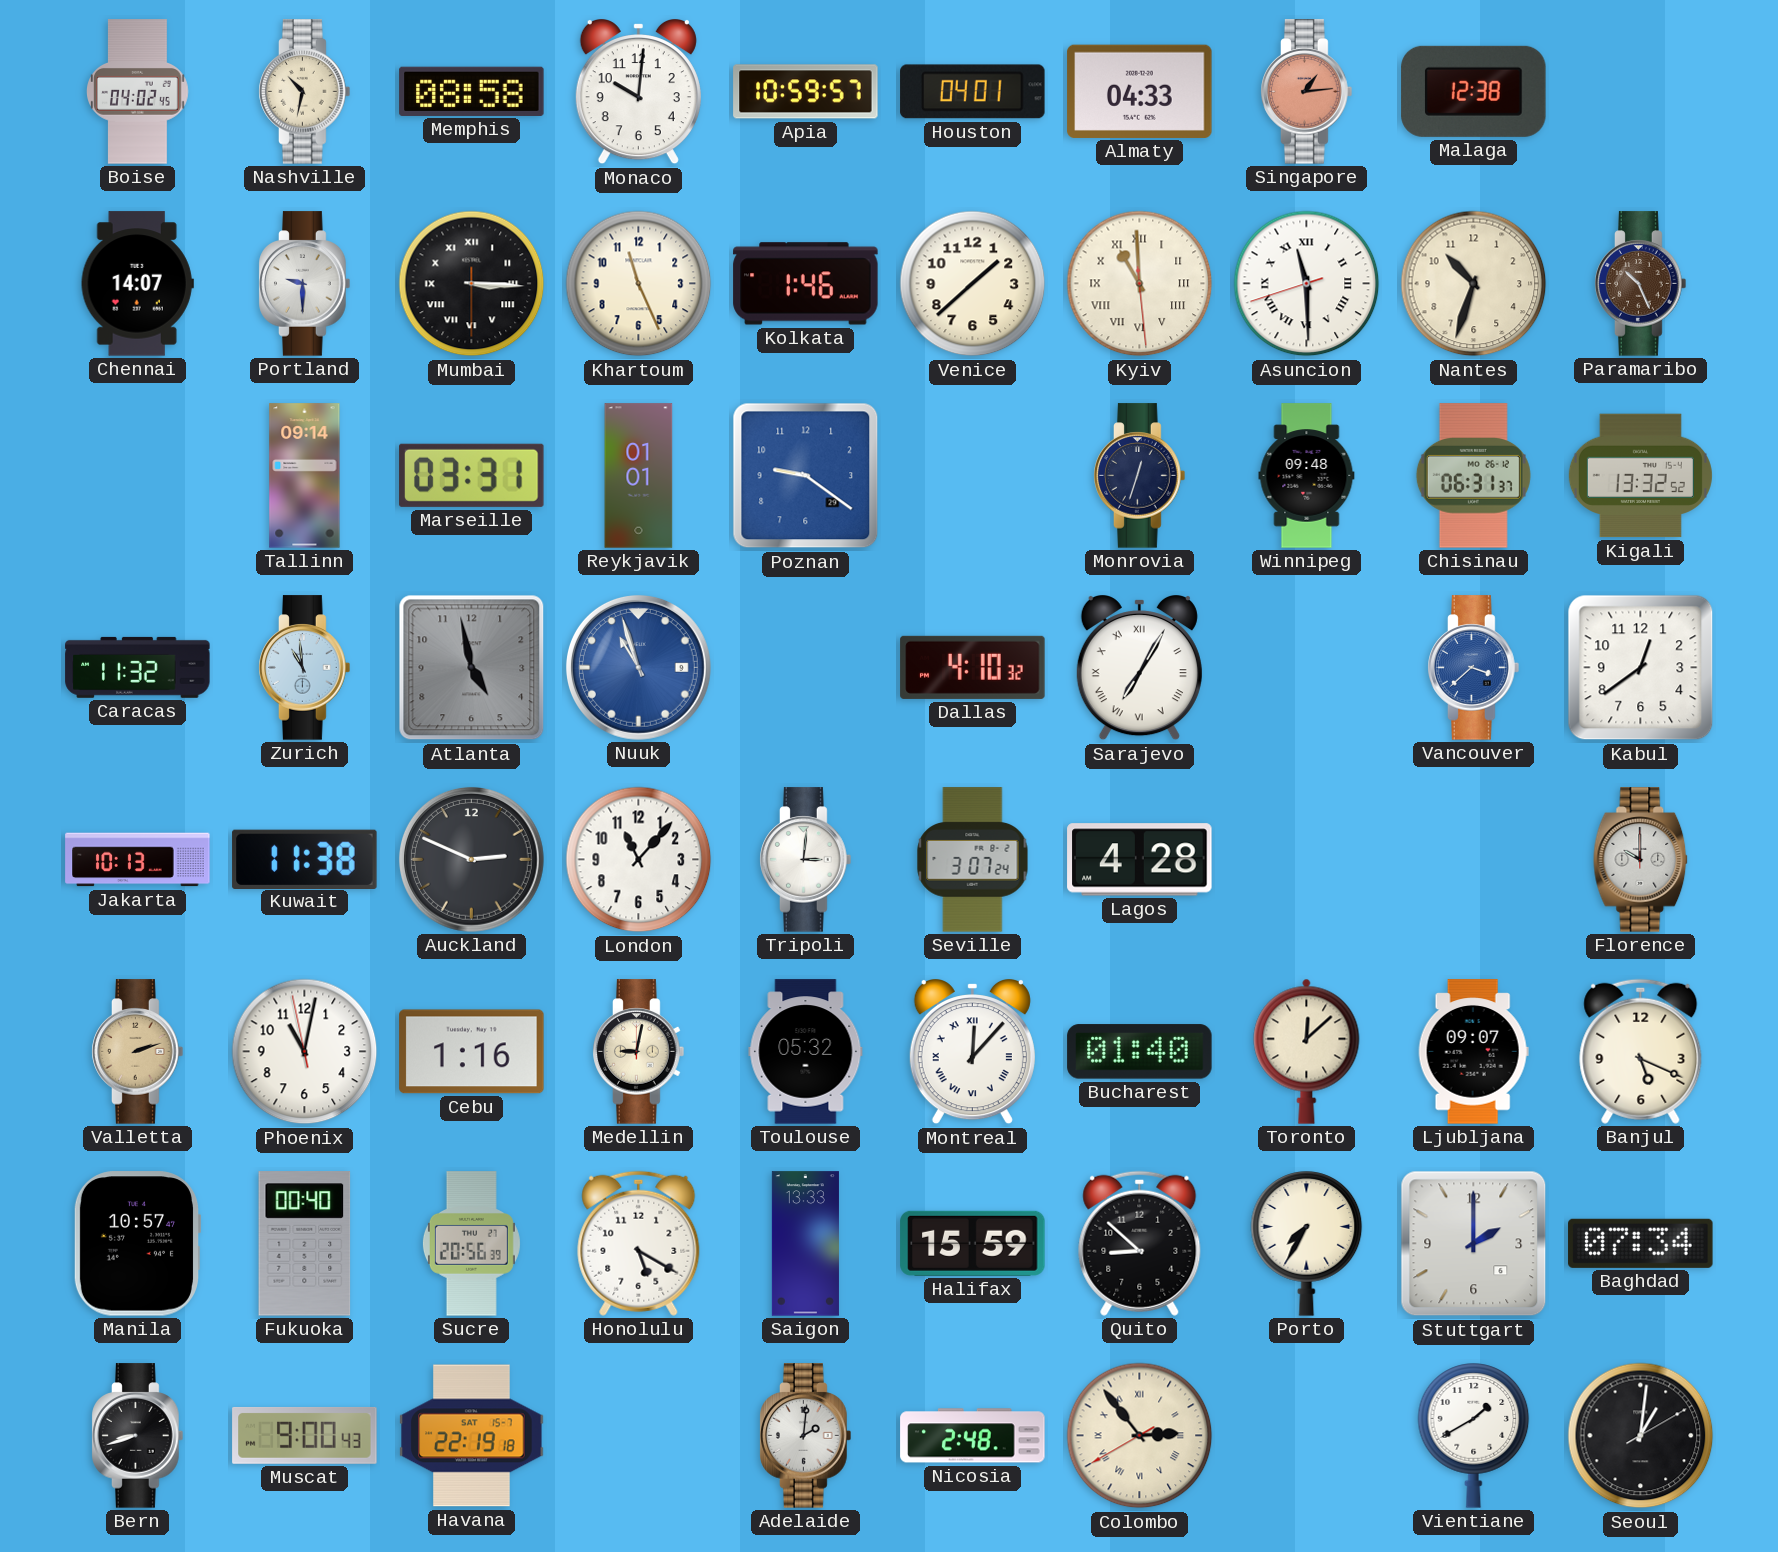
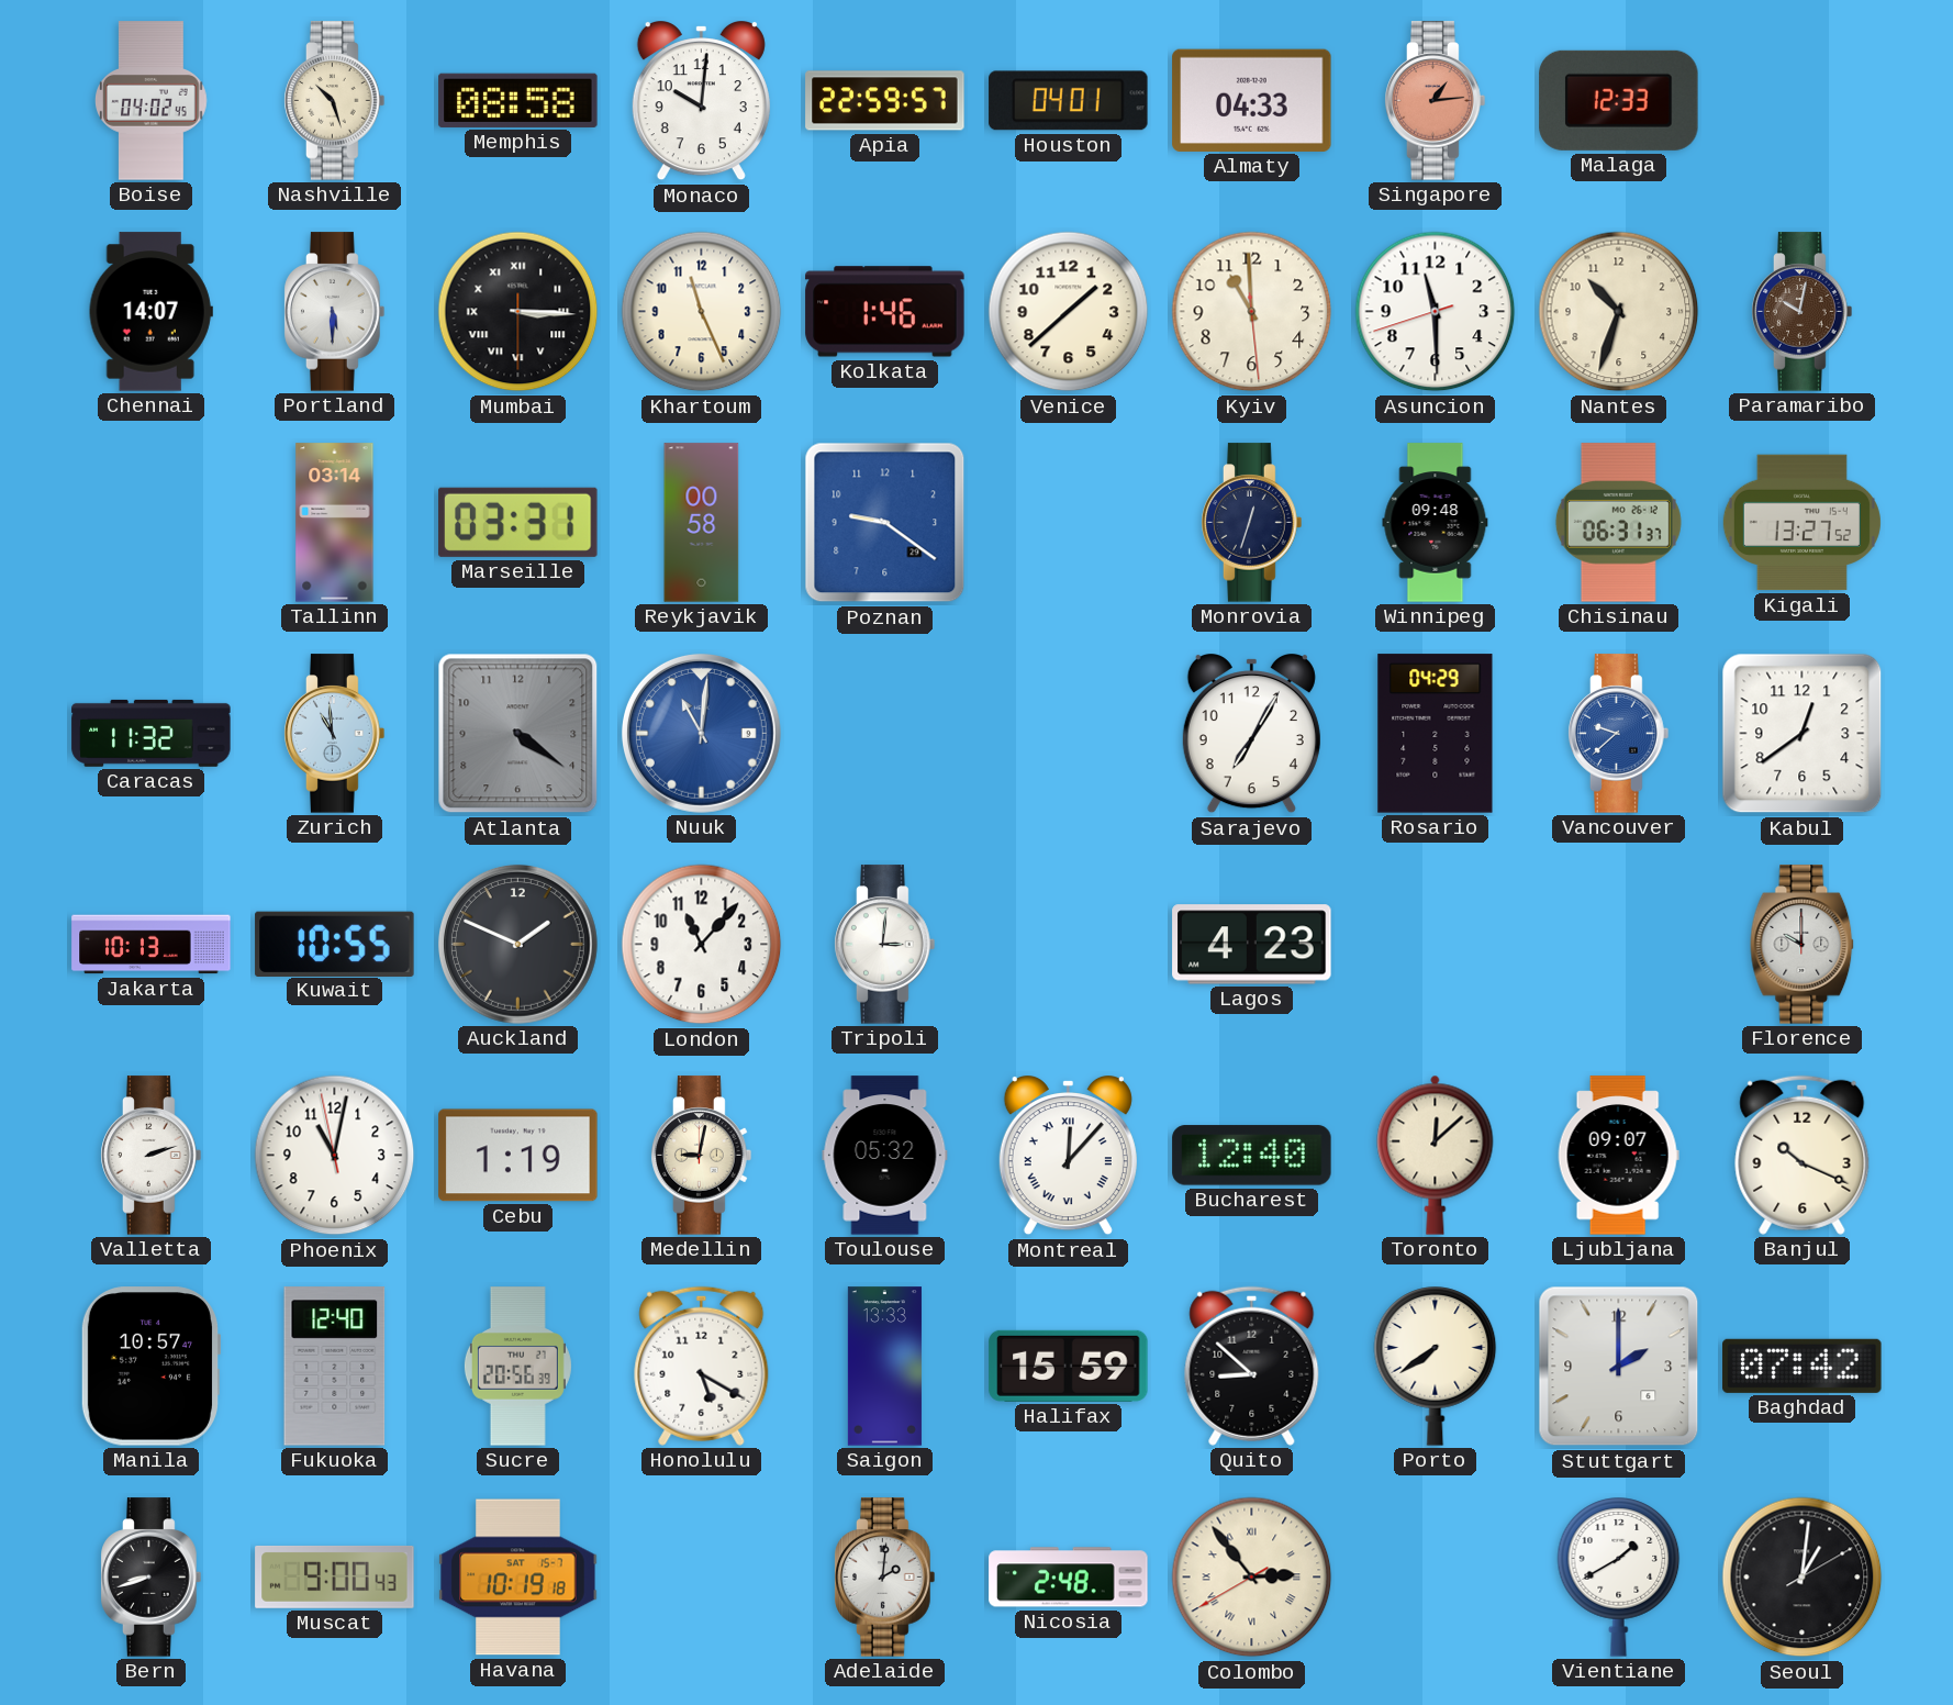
Nashville: 10:32 -> 10:27
Apia: 10:59 -> 22:59
Malaga: 12:38 -> 12:33
Portland: 9:30 -> 5:30
Kyiv numerals: Roman -> Arabic
Asuncion numerals: Roman -> Arabic
Paramaribo: 10:26 -> 10:02
Tallinn: 09:14 -> 03:14
Reykjavik: 01:01 -> 00:58
Kigali: 13:32 -> 13:27
Atlanta: 4:58 -> 4:21
Nuuk: 10:57 -> 11:01
Dallas: 4:10 -> none
Sarajevo numerals: Roman -> Arabic
Rosario: none -> 04:29
Vancouver: 3:38 -> 9:38
Kuwait: 11:38 -> 10:55
Auckland: 2:49 -> 1:49
Seville: 3:07 -> none
Lagos: 4:28 -> 4:23
Valletta dial: champagne -> white
Cebu: 1:16 -> 1:19
Bucharest: 01:40 -> 12:40
Banjul: 5:19 -> 10:19
Fukuoka: 00:40 -> 12:40
Porto: 7:35 -> 7:39
Baghdad: 07:34 -> 07:42
Havana: 22:19 -> 10:19
